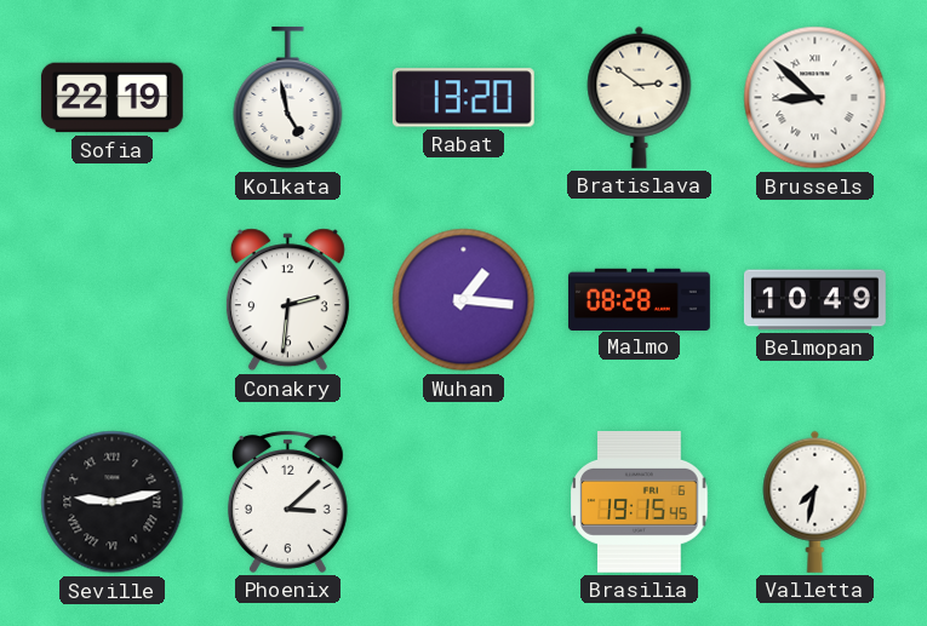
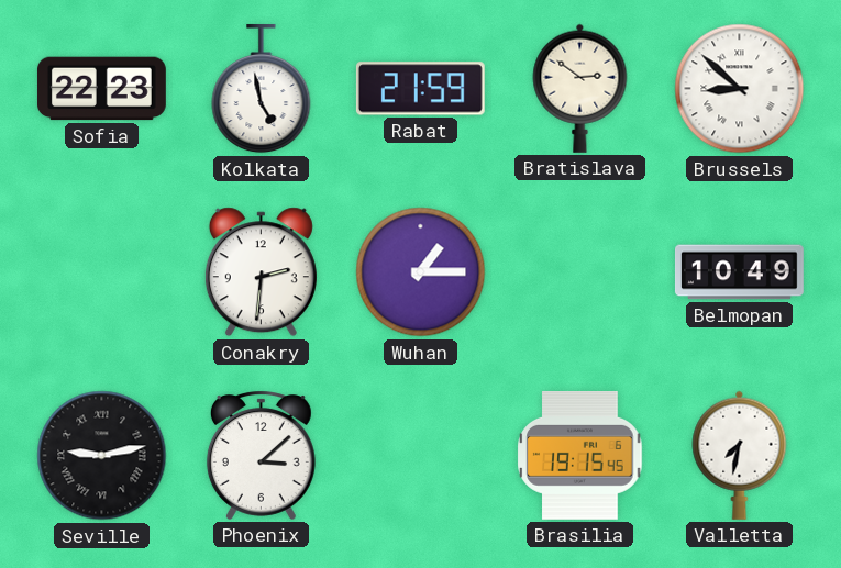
Sofia: 22:19 -> 22:23
Rabat: 13:20 -> 21:59
Wuhan: 1:16 -> 1:15
Malmo: 08:28 -> none
